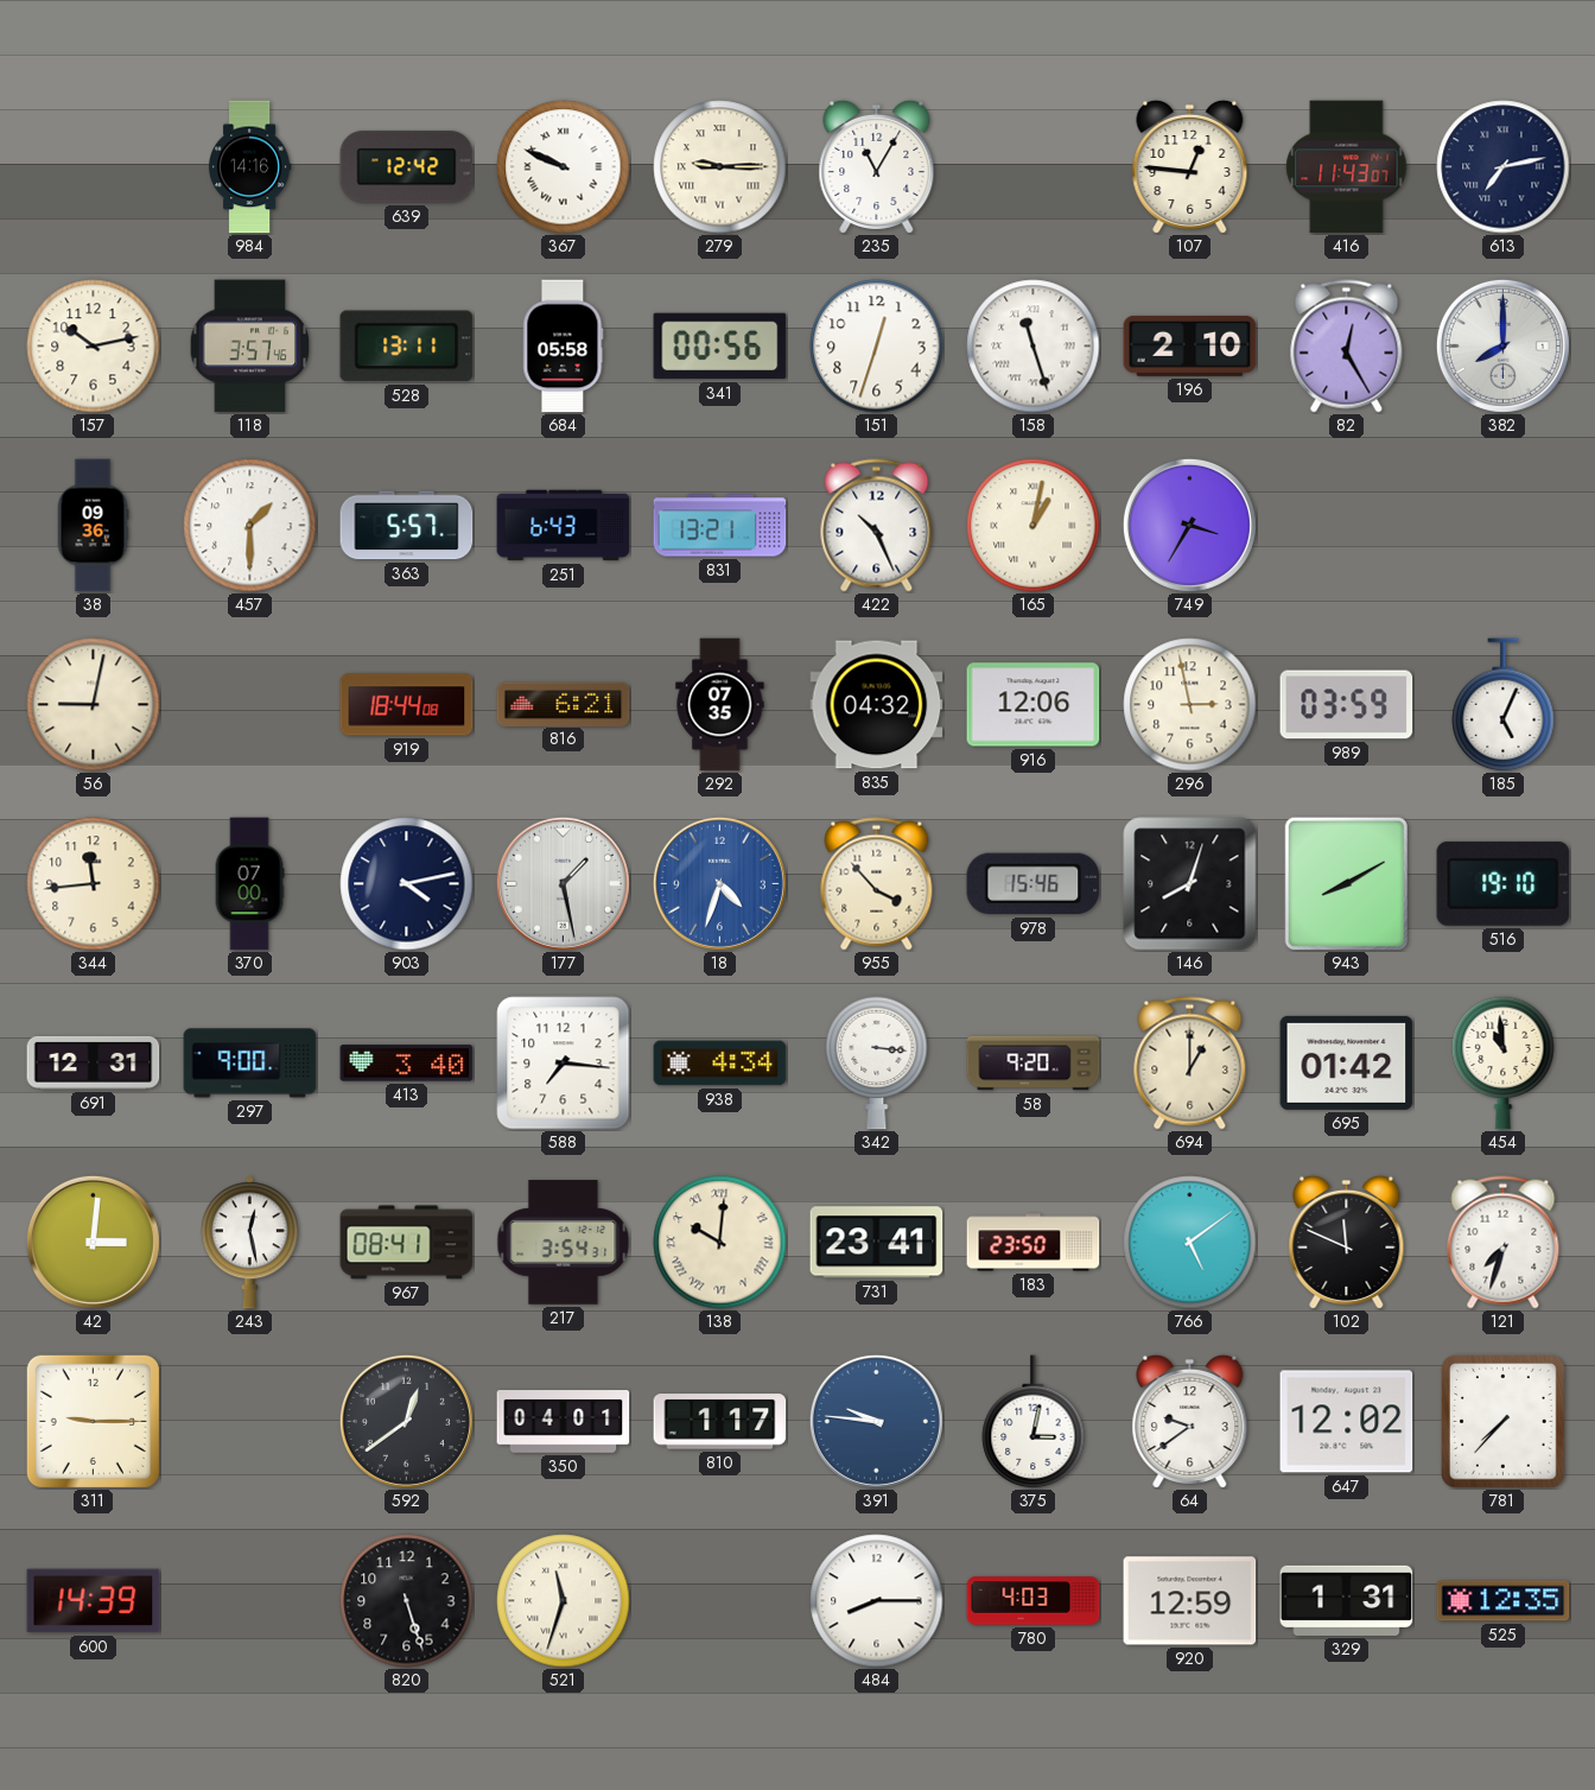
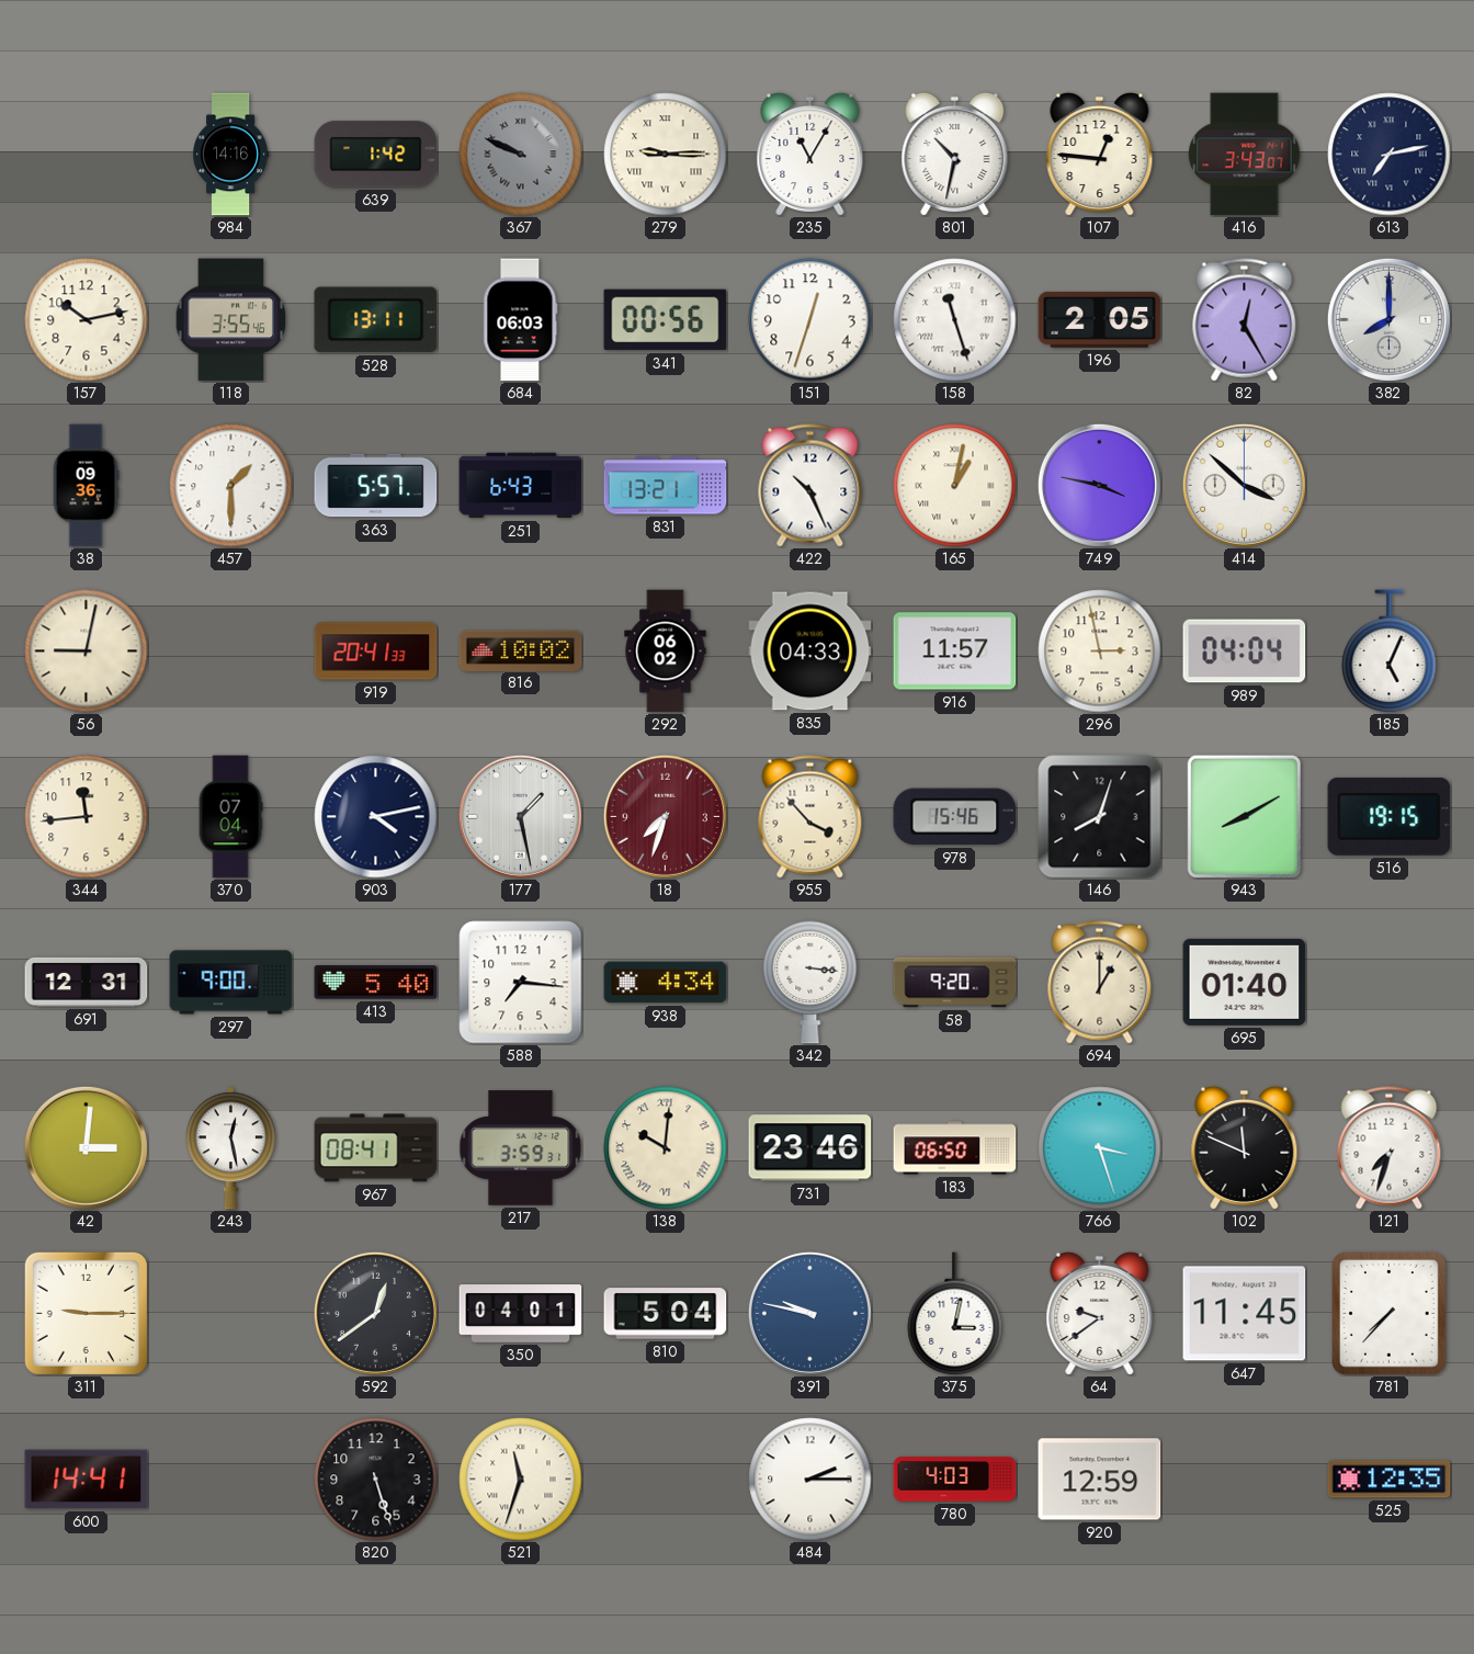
639: 12:42 -> 1:42
367 dial: white -> grey
801: none -> 10:32
416: 11:43 -> 3:43
118: 3:57 -> 3:55
684: 05:58 -> 06:03
196: 2:10 -> 2:05
749: 3:35 -> 3:47
414: none -> 3:52
919: 18:44 -> 20:41
816: 6:21 -> 10:02
292: 07:35 -> 06:02
835: 04:32 -> 04:33
916: 12:06 -> 11:57
989: 03:59 -> 04:04
370: 07:00 -> 07:04
18: 4:33 -> 7:33
18 dial: blue -> burgundy
516: 19:10 -> 19:15
413: 3:40 -> 5:40
695: 01:42 -> 01:40
454: 10:59 -> none
217: 3:54 -> 3:59
731: 23:41 -> 23:46
183: 23:50 -> 06:50
766: 5:09 -> 3:27
810: 1:17 -> 5:04
391: 9:46 -> 9:47
647: 12:02 -> 11:45
600: 14:39 -> 14:41
484: 8:15 -> 2:15
329: 1:31 -> none
